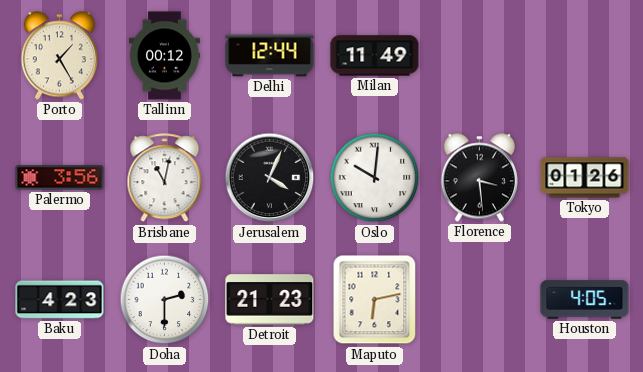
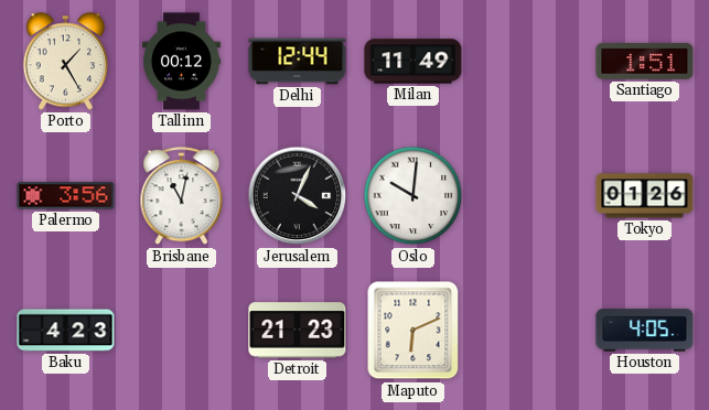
Santiago: none -> 1:51
Florence: 3:29 -> none
Doha: 2:30 -> none
Maputo: 6:13 -> 6:11
